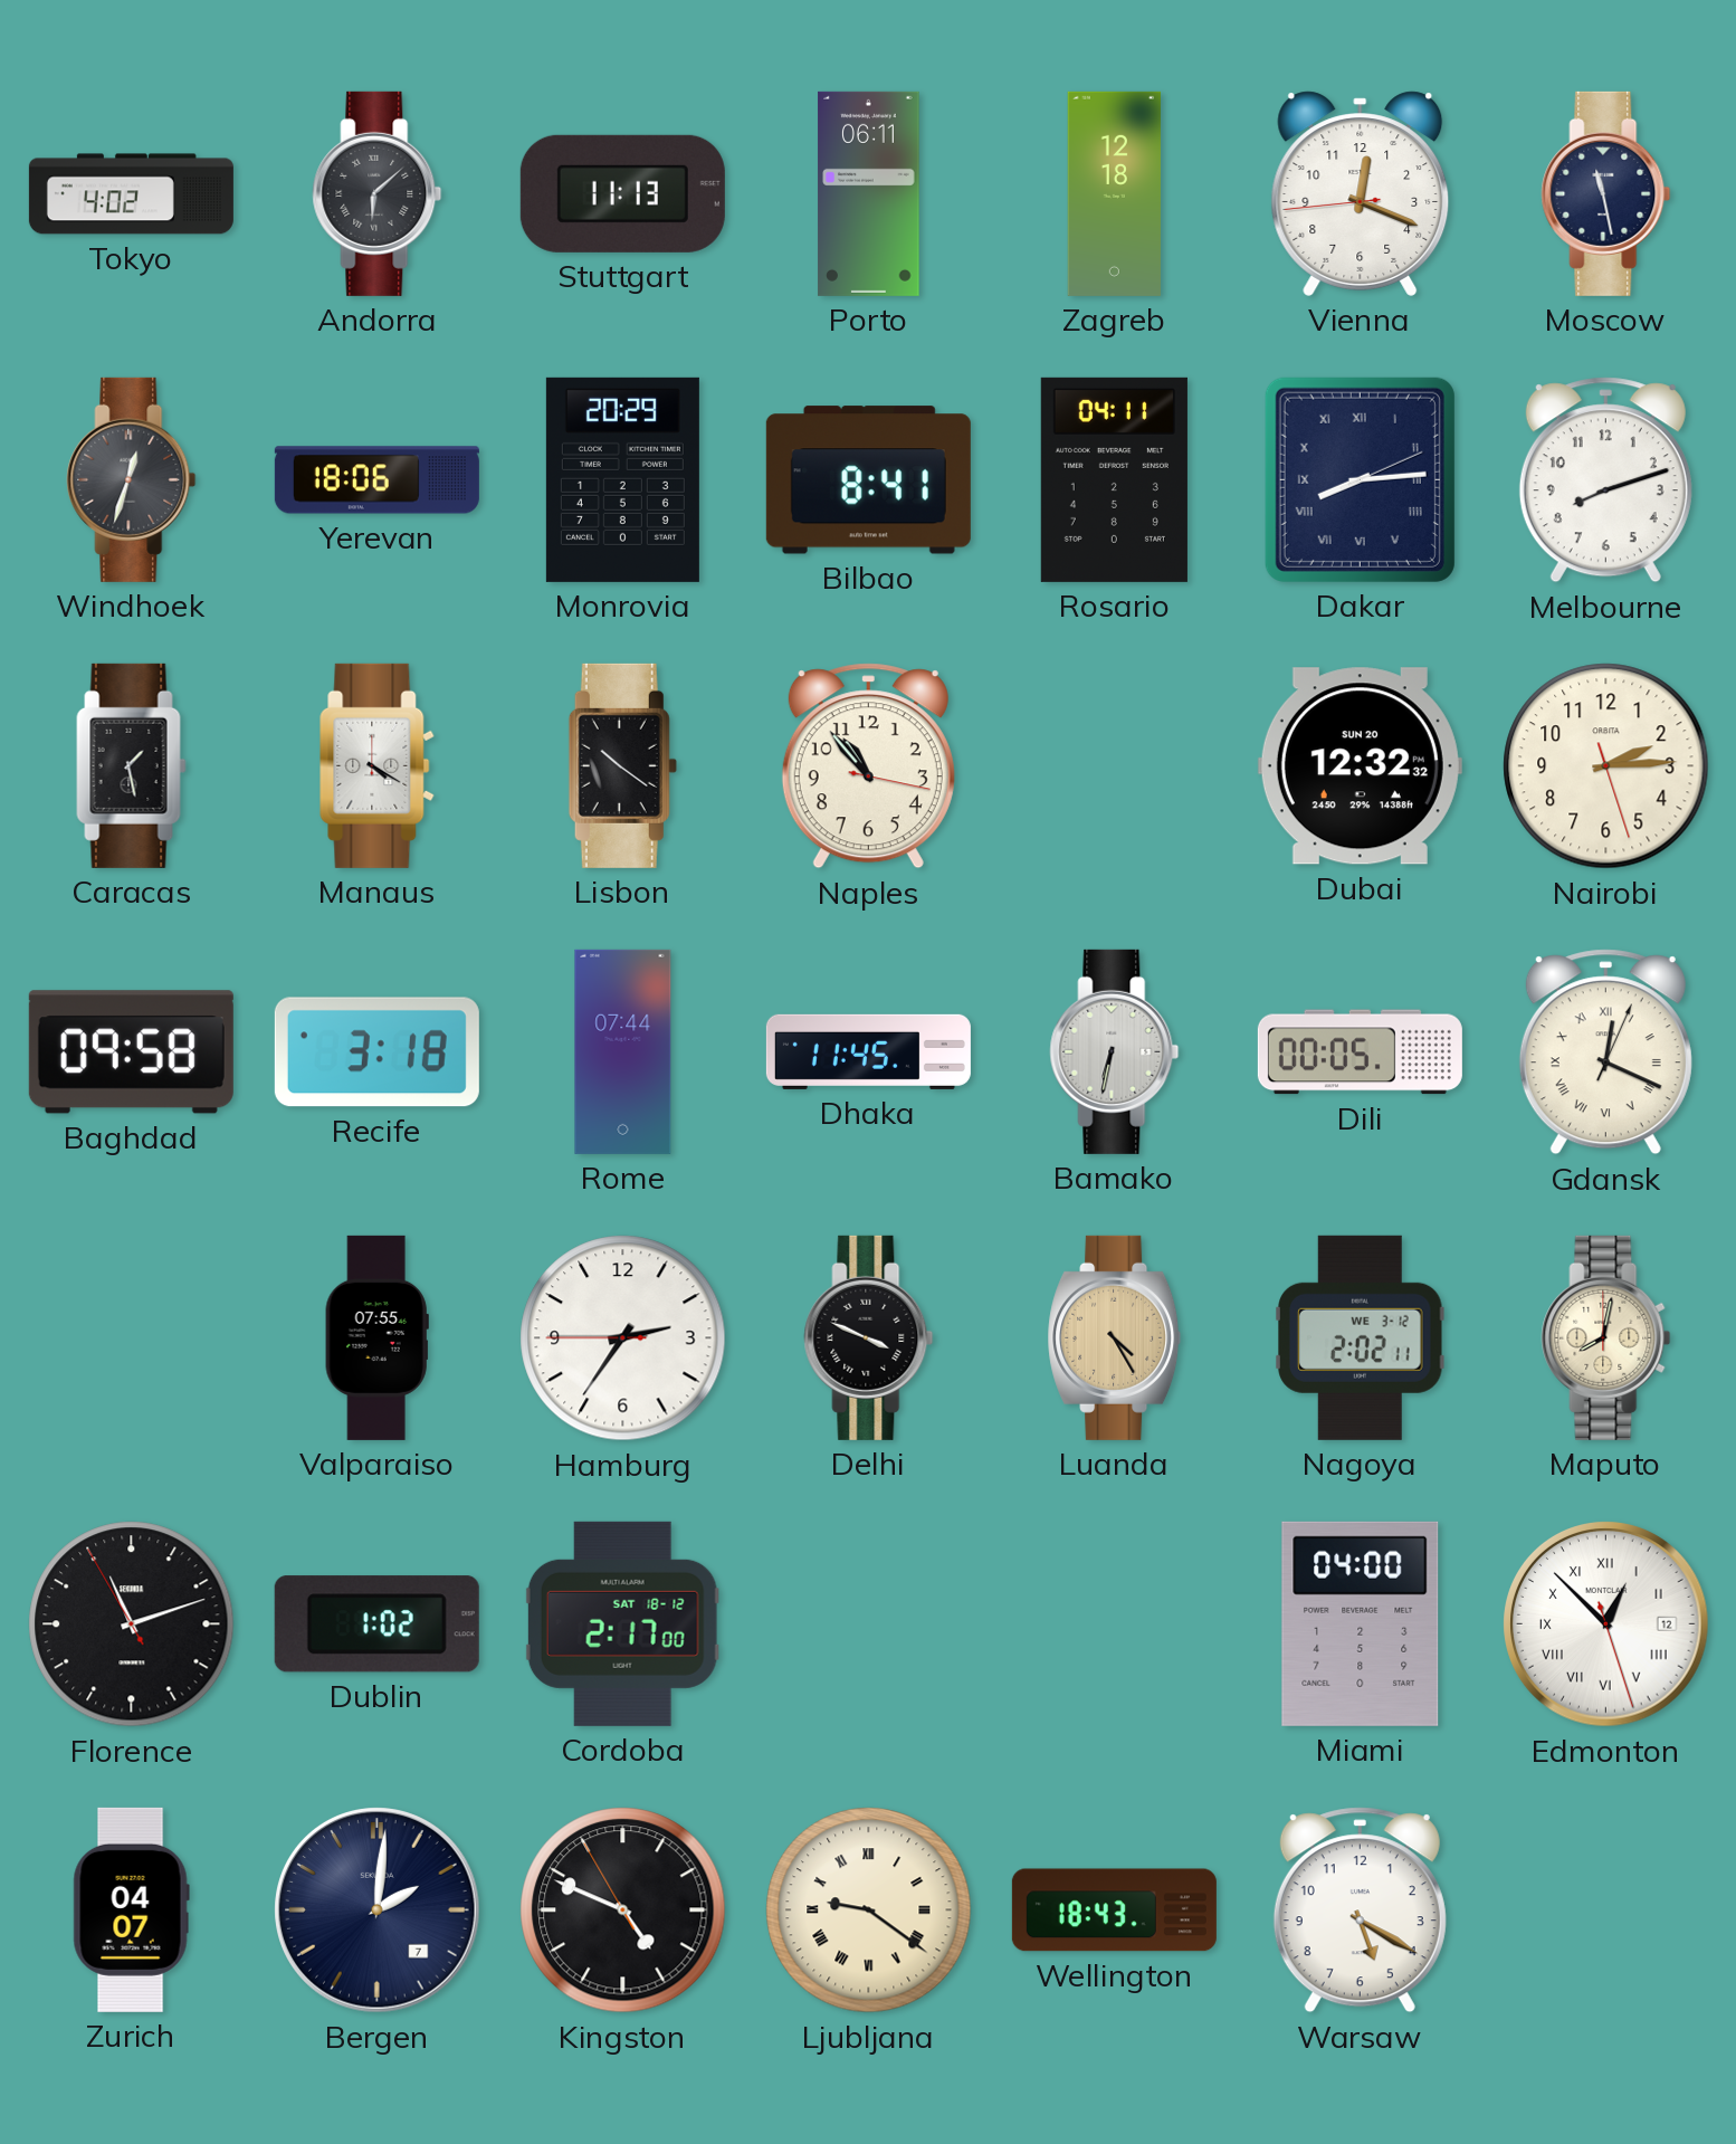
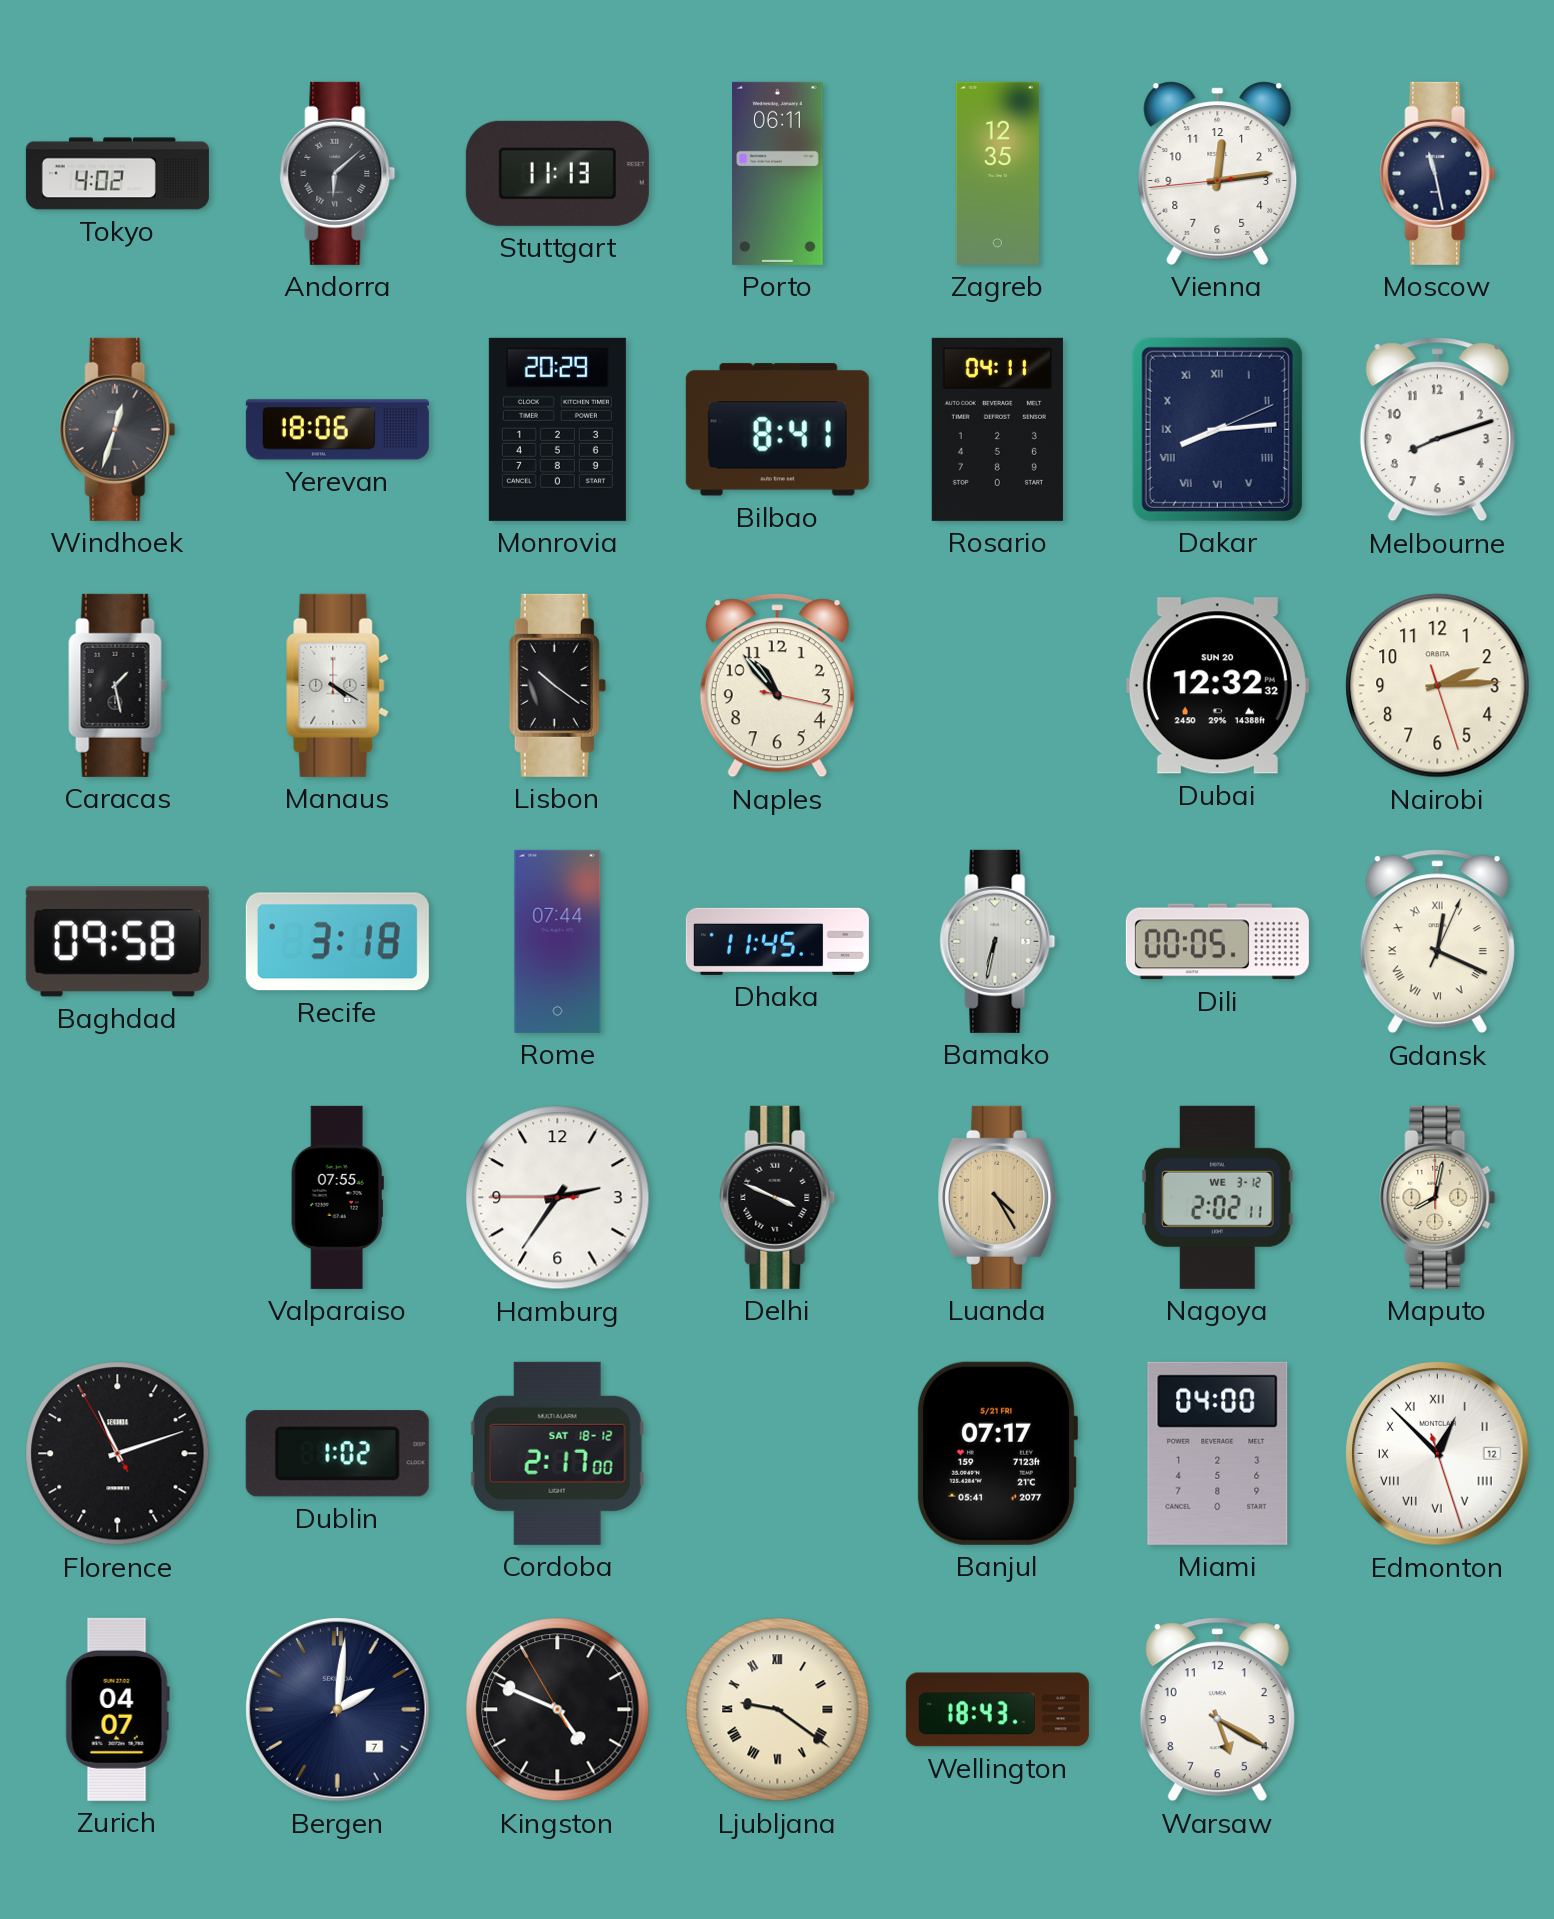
Zagreb: 12:18 -> 12:35
Vienna: 12:18 -> 12:13
Banjul: none -> 07:17
